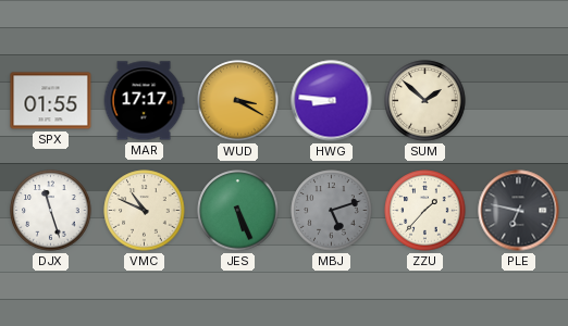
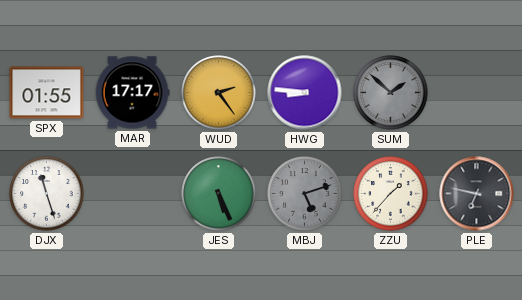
WUD: 3:20 -> 2:24
SUM dial: cream -> grey
VMC: 10:49 -> none
